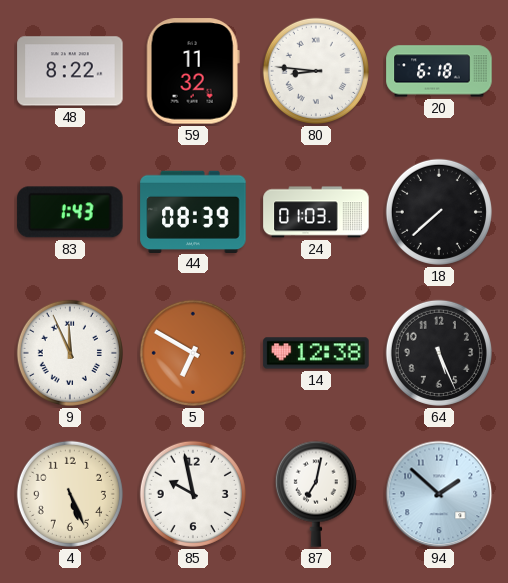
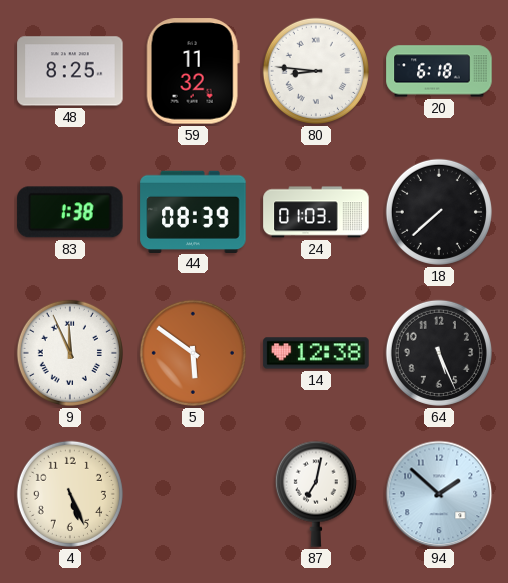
48: 8:22 -> 8:25
83: 1:43 -> 1:38
5: 6:50 -> 5:51
85: 9:58 -> none
